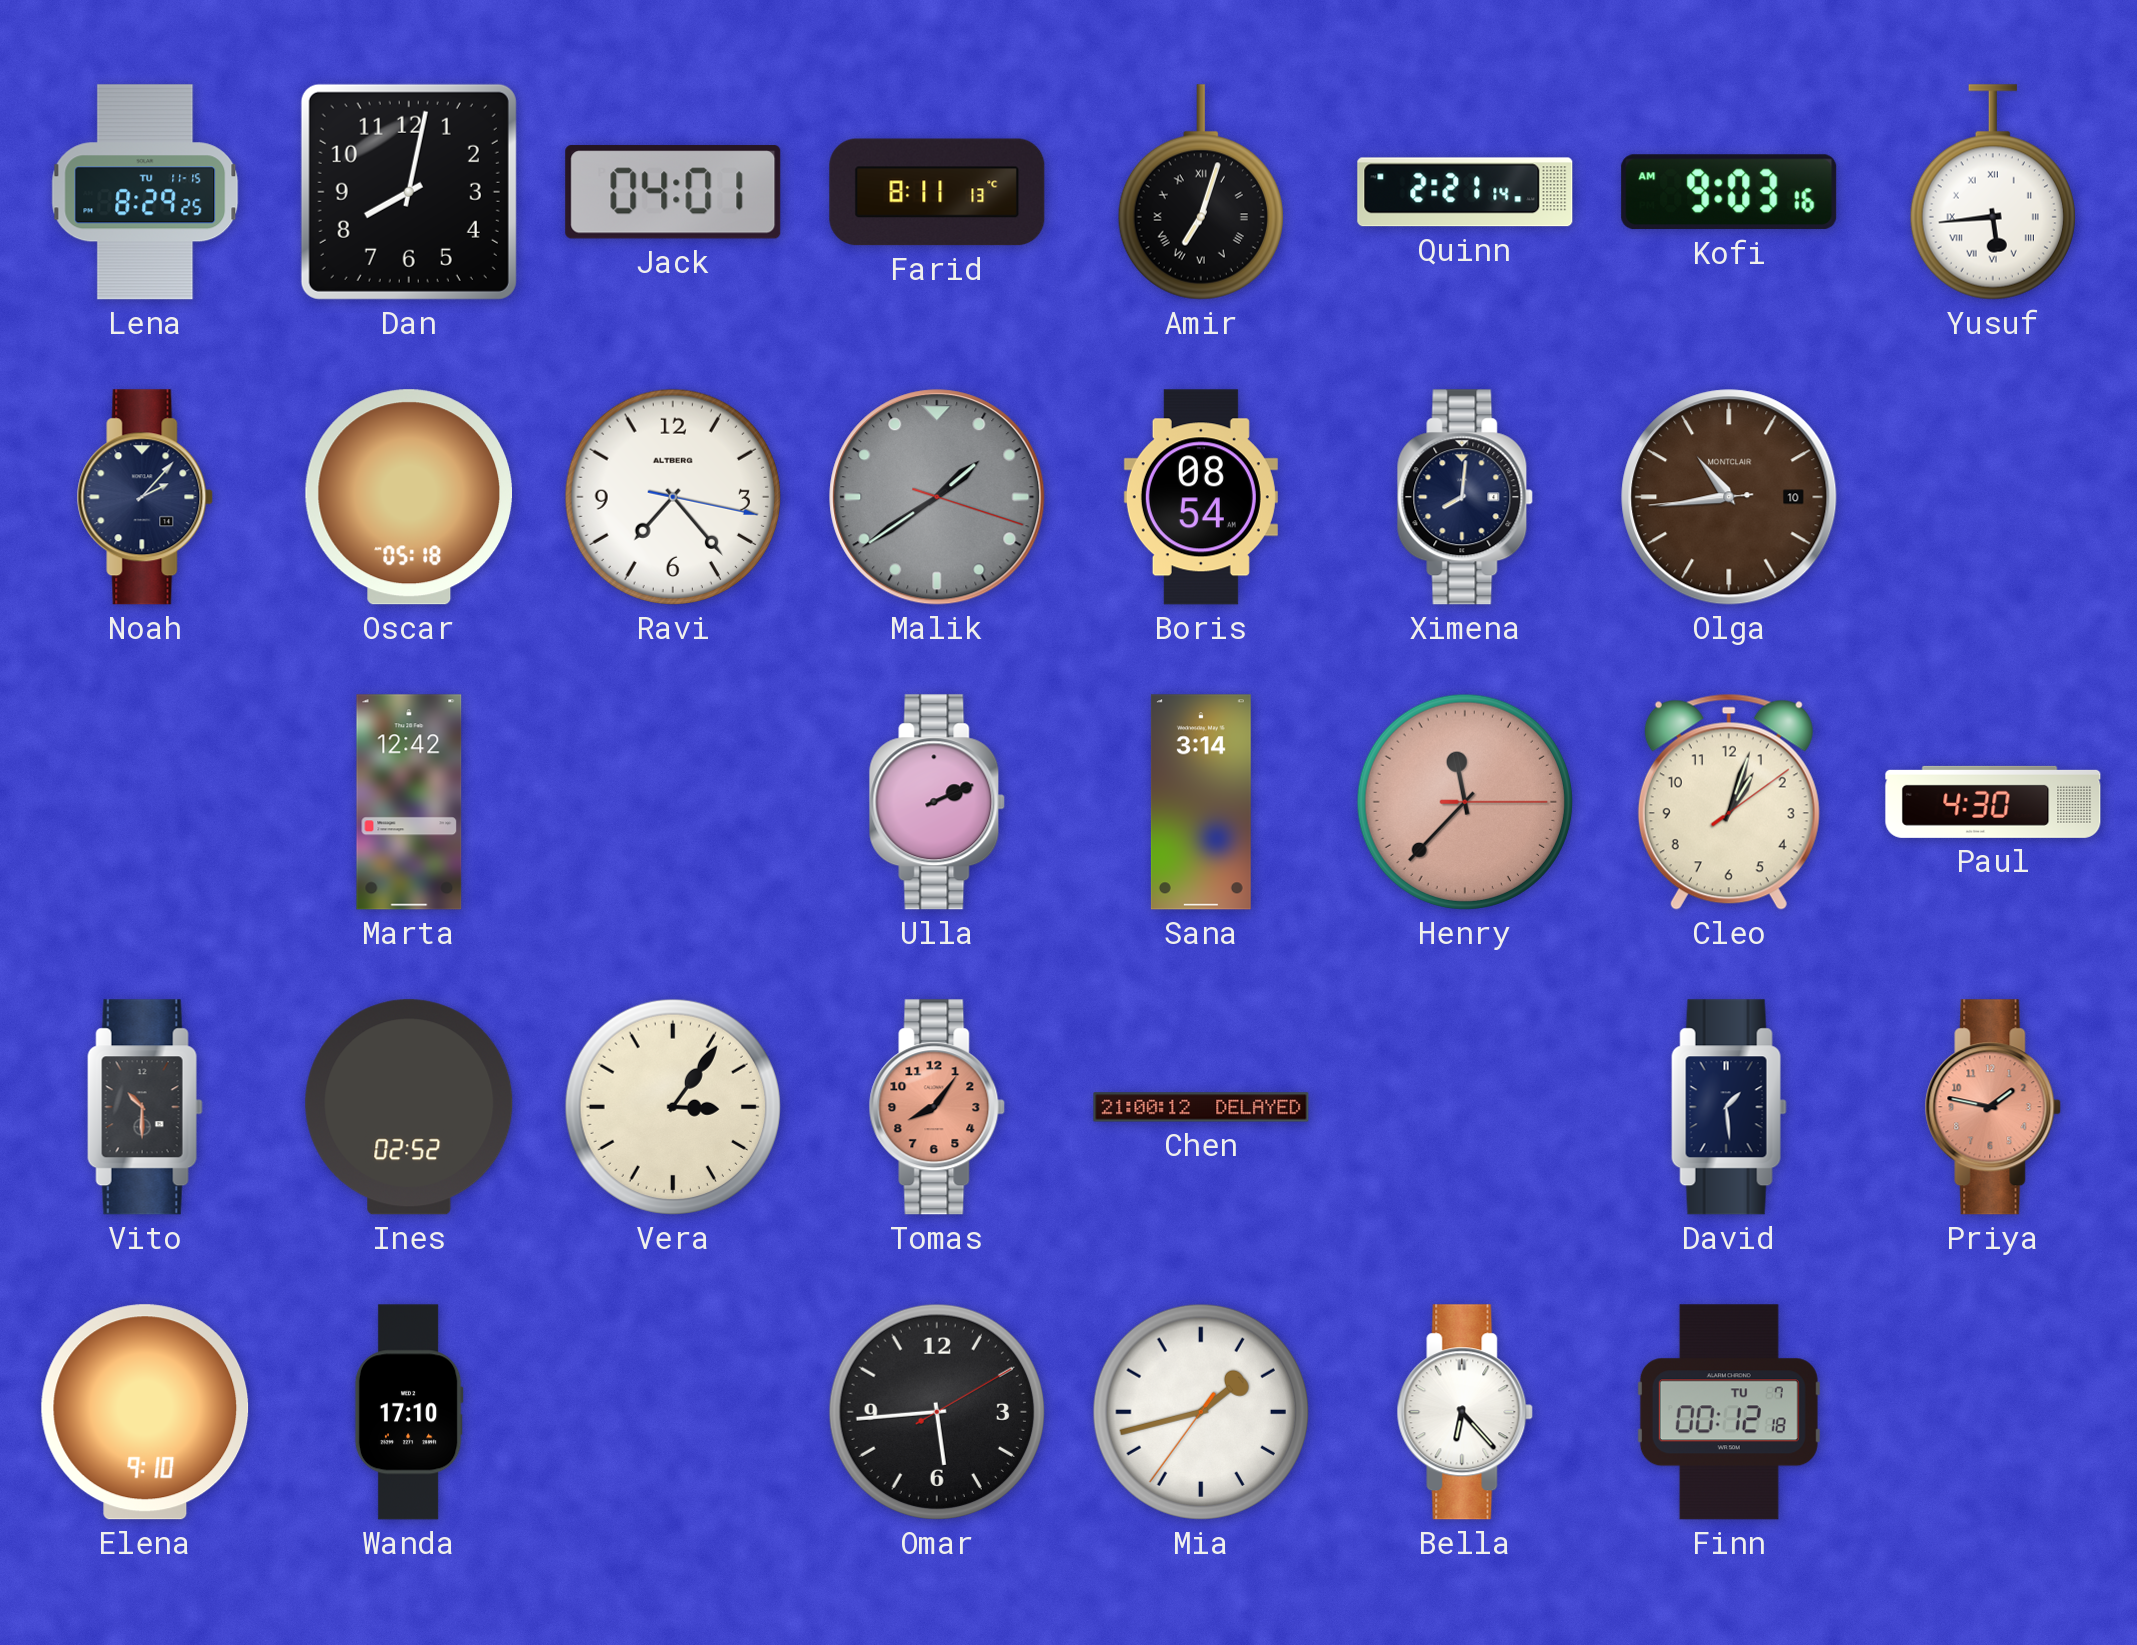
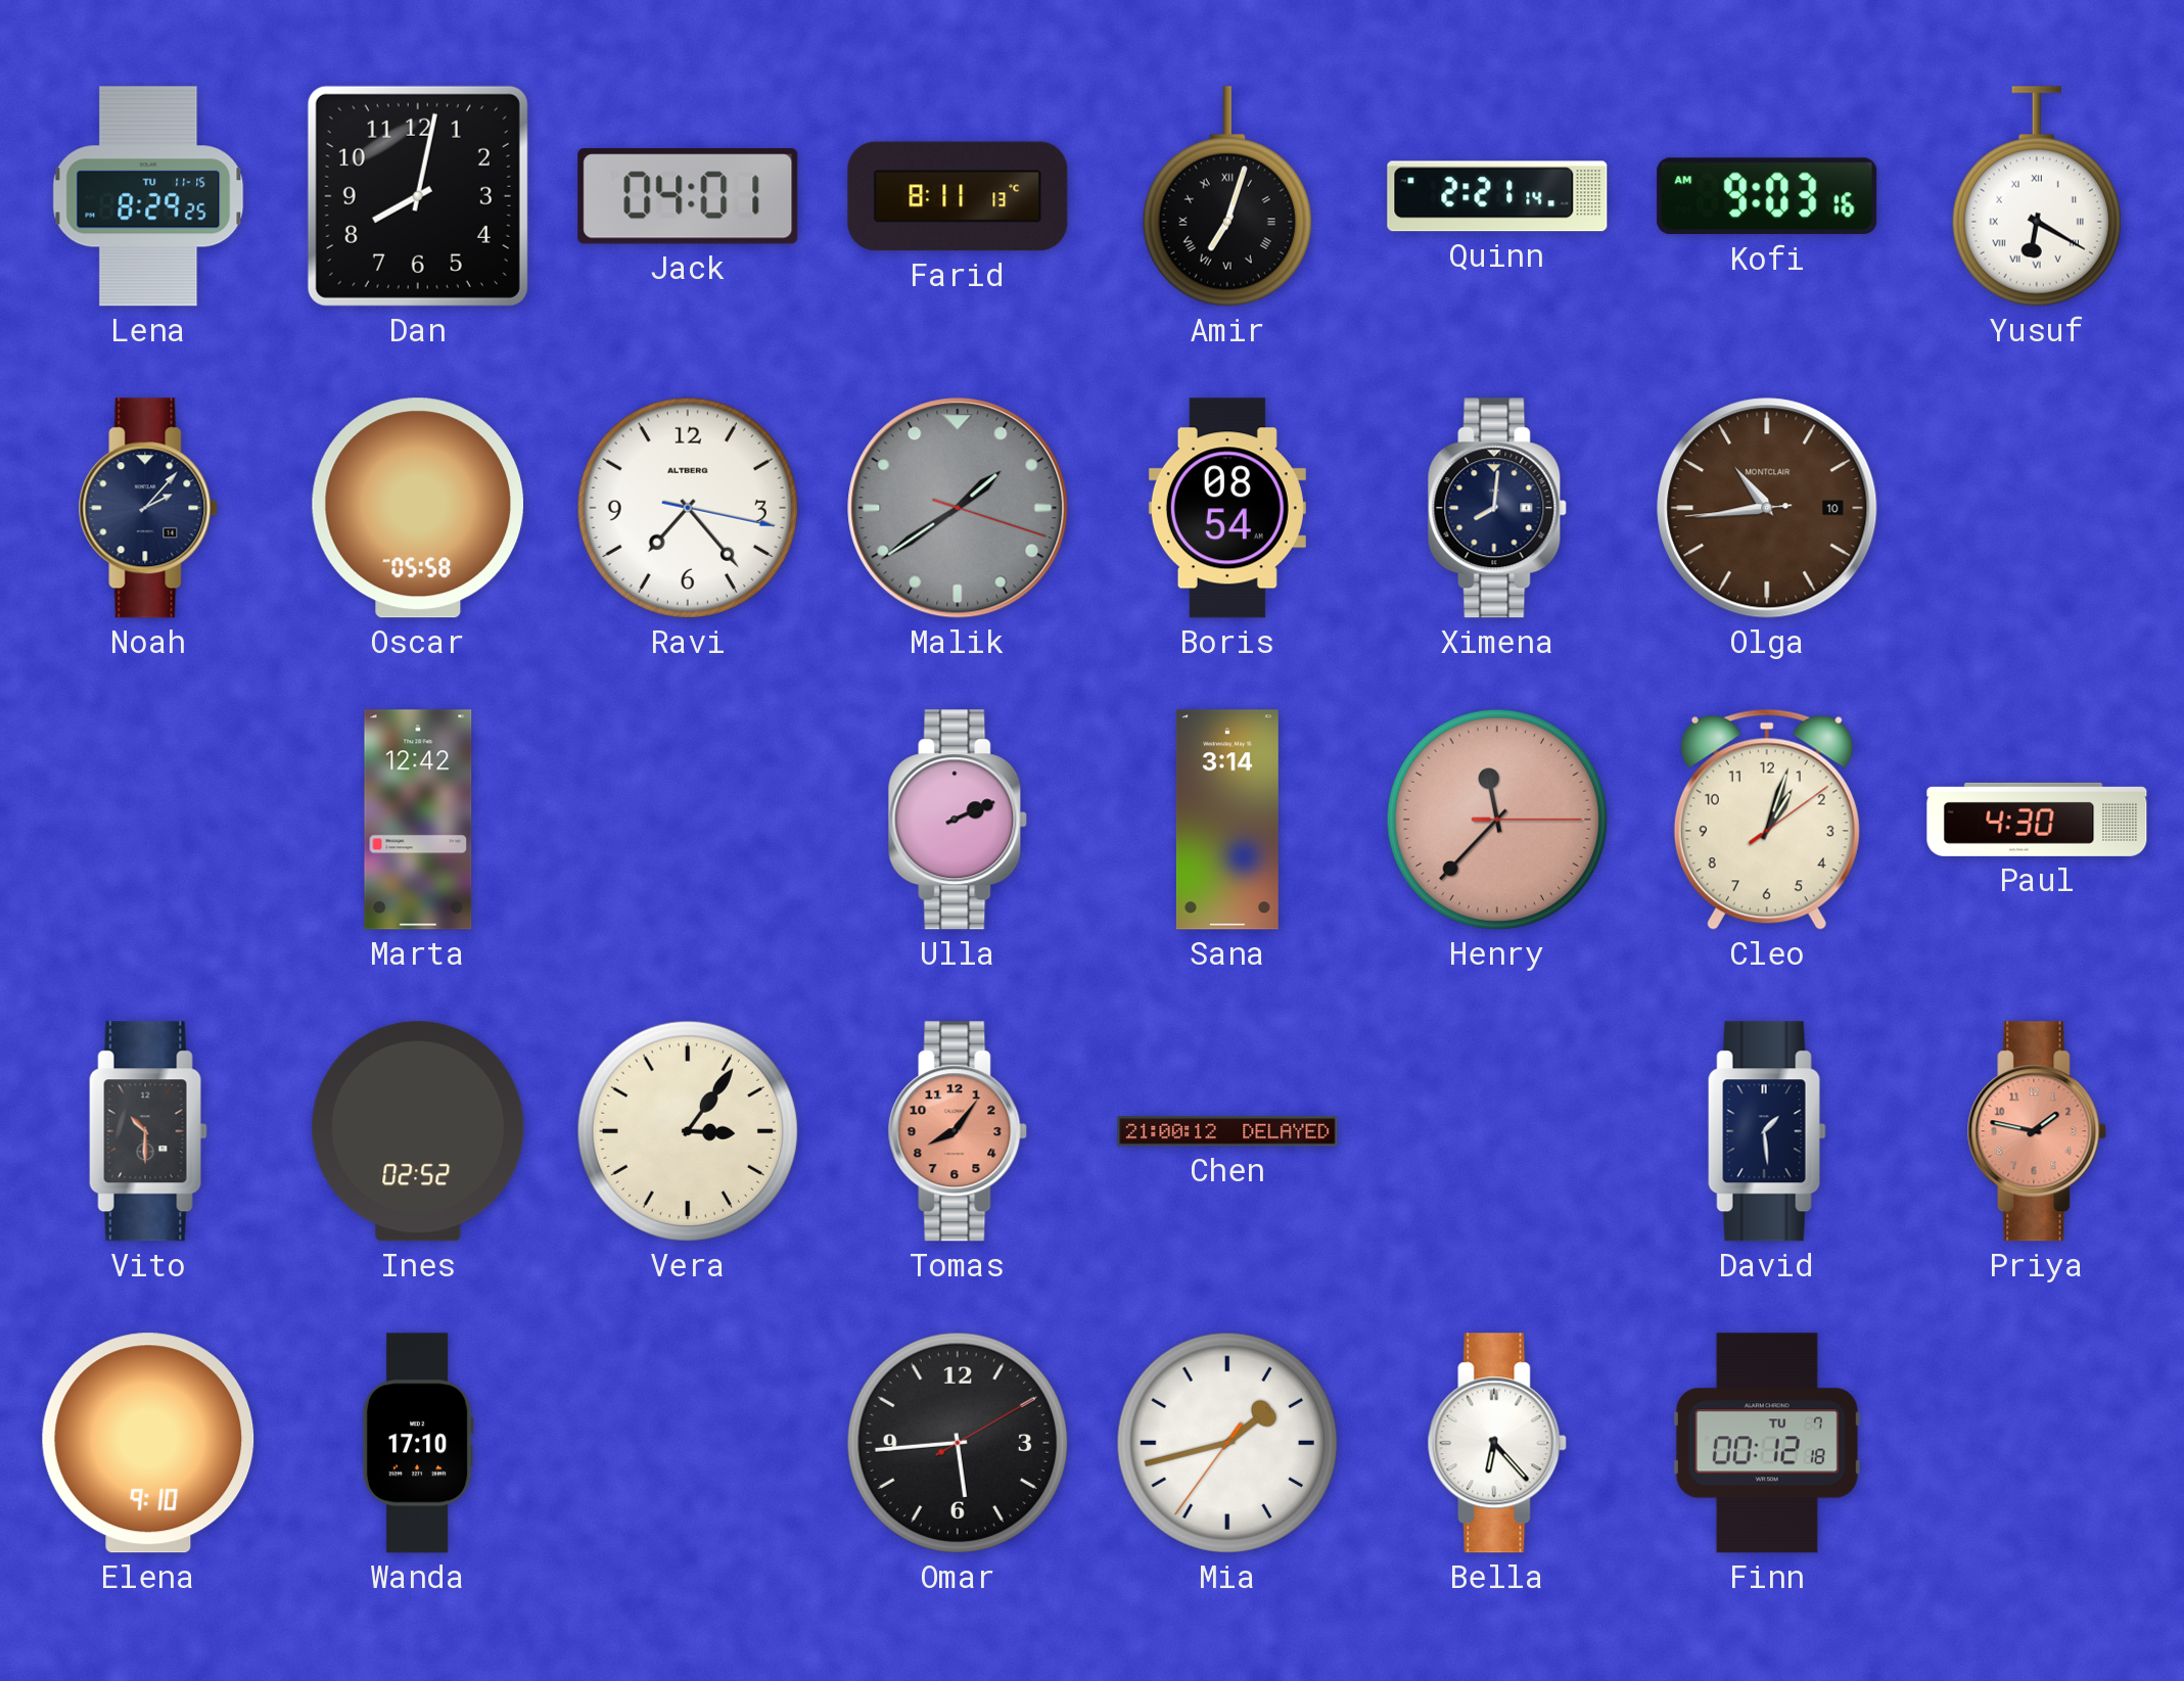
Yusuf: 5:44 -> 6:20
Oscar: 05:18 -> 05:58
